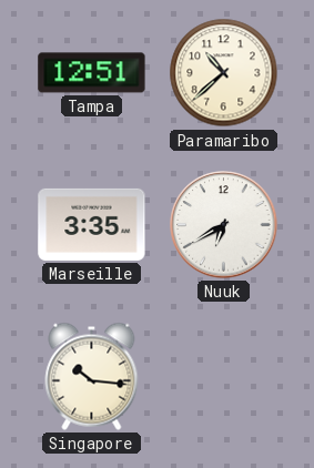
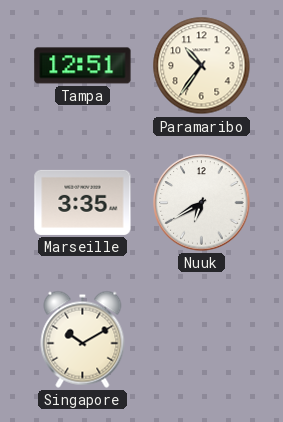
Paramaribo: 10:38 -> 10:36
Singapore: 10:16 -> 10:10
